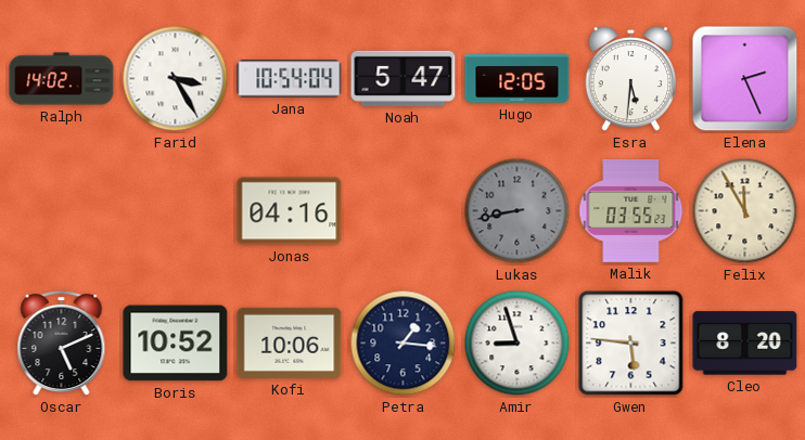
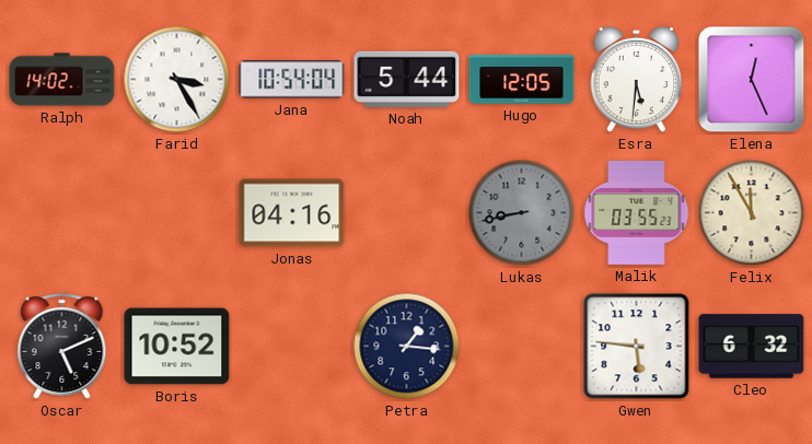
Noah: 5:47 -> 5:44
Elena: 2:26 -> 12:26
Kofi: 10:06 -> none
Amir: 8:57 -> none
Cleo: 8:20 -> 6:32
